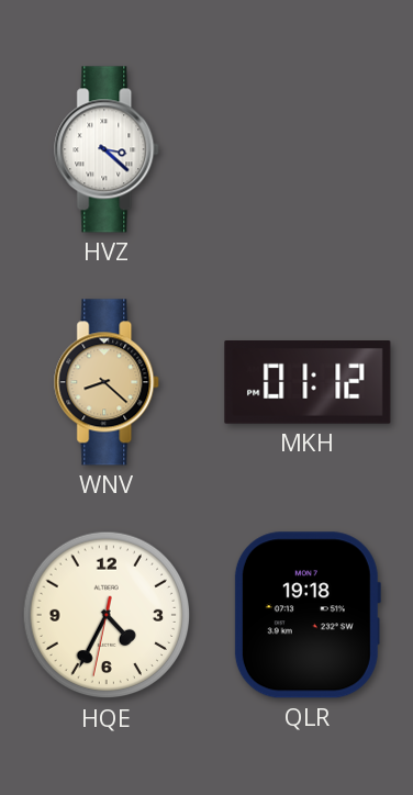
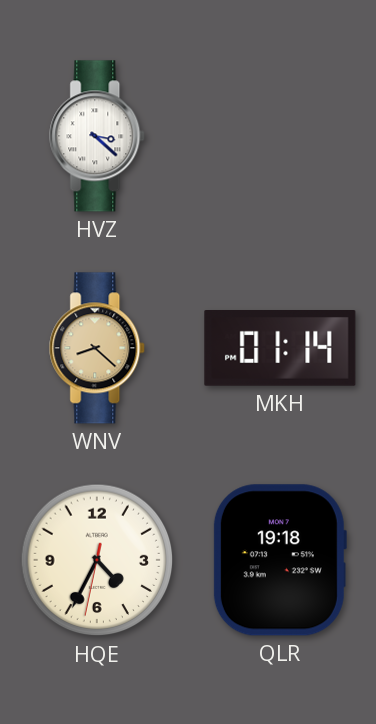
MKH: 01:12 -> 01:14
